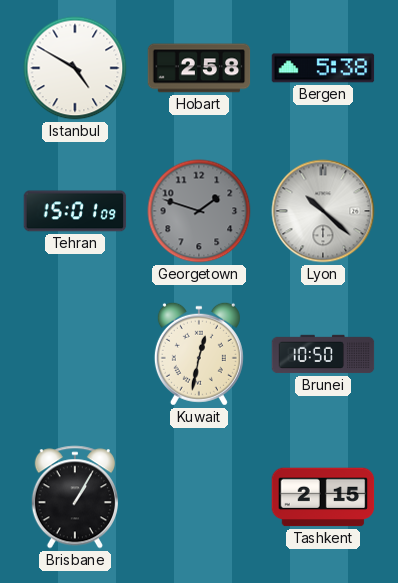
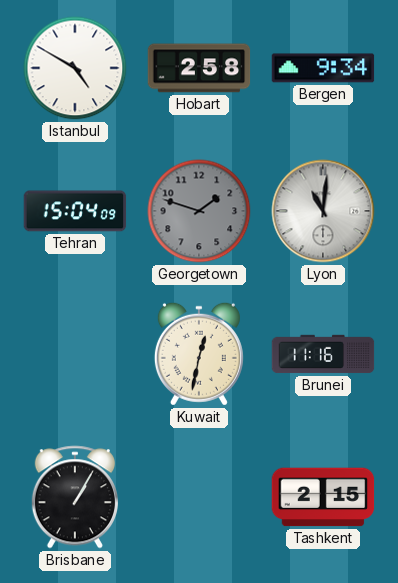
Bergen: 5:38 -> 9:34
Tehran: 15:01 -> 15:04
Lyon: 10:22 -> 11:01
Brunei: 10:50 -> 11:16
